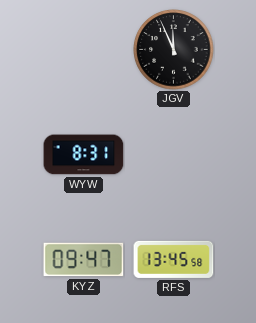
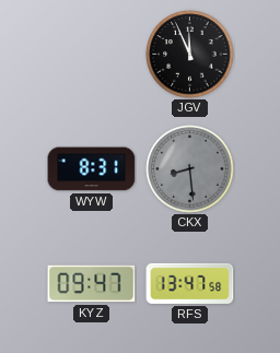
CKX: none -> 8:29
RFS: 13:45 -> 13:47
